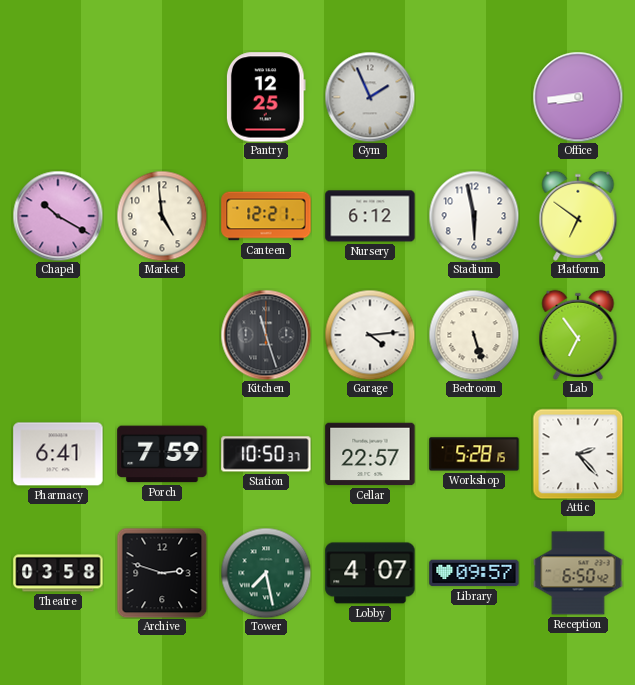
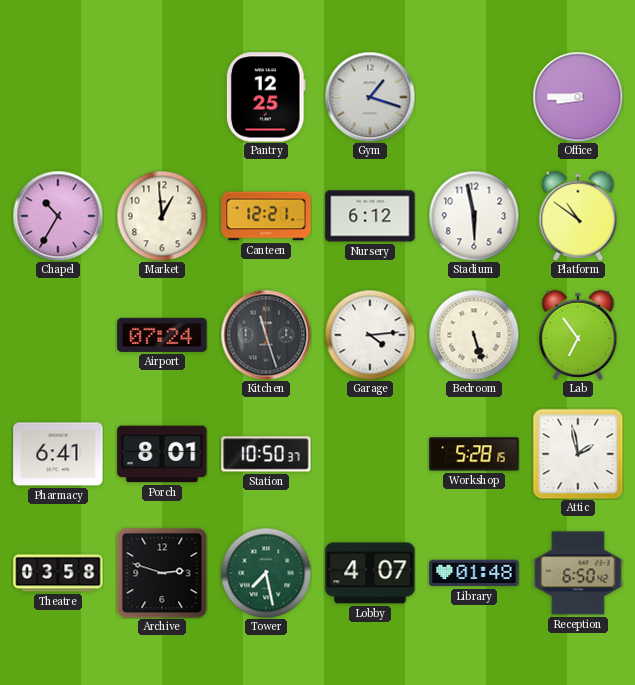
Gym: 1:56 -> 1:18
Office: 8:44 -> 8:45
Chapel: 10:20 -> 10:35
Market: 4:59 -> 12:59
Platform: 6:51 -> 10:51
Airport: none -> 07:24
Porch: 7:59 -> 8:01
Cellar: 22:57 -> none
Attic: 2:23 -> 1:58
Library: 09:57 -> 01:48
